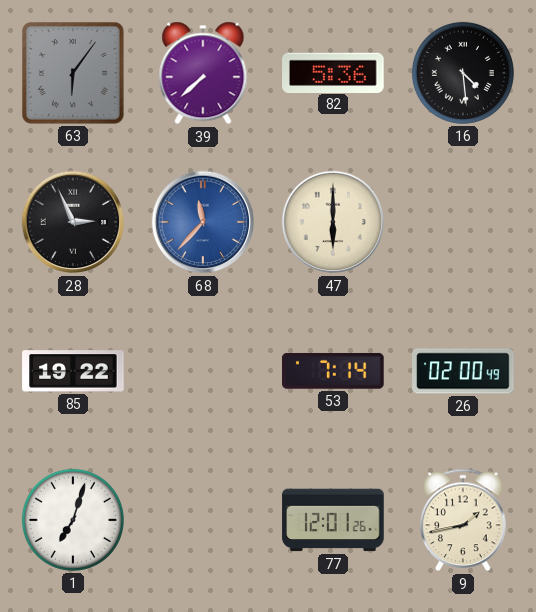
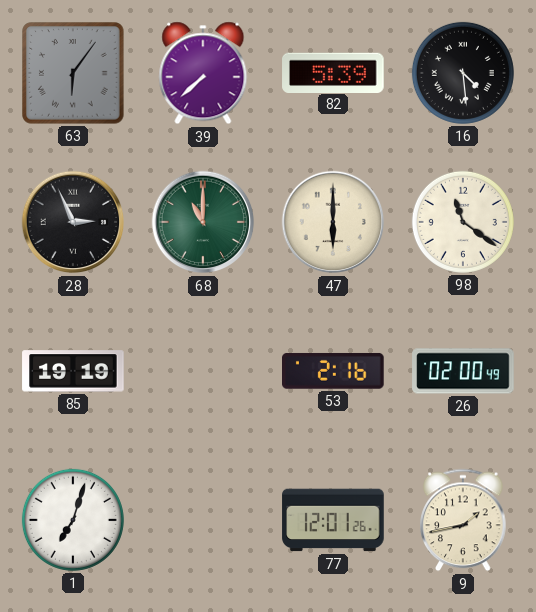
82: 5:36 -> 5:39
68: 11:37 -> 11:00
68 dial: blue -> green
98: none -> 11:21
85: 19:22 -> 19:19
53: 7:14 -> 2:16
